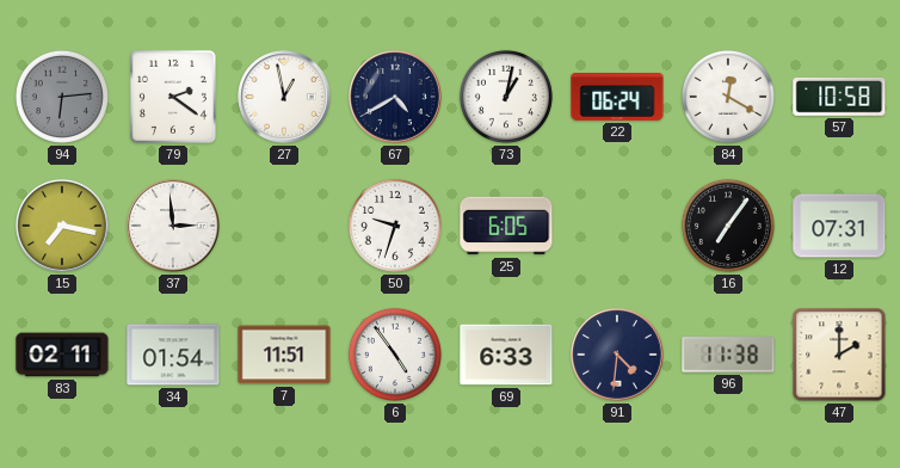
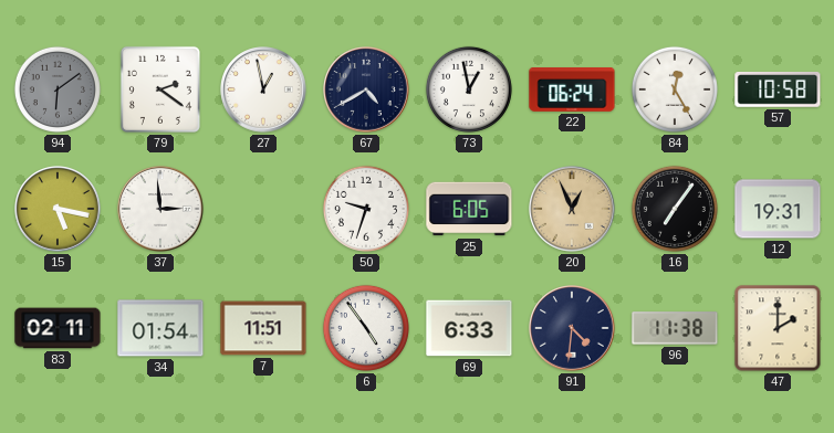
94: 6:14 -> 6:09
73: 1:02 -> 12:58
84: 12:20 -> 12:25
15: 7:17 -> 5:17
20: none -> 12:56
12: 07:31 -> 19:31
